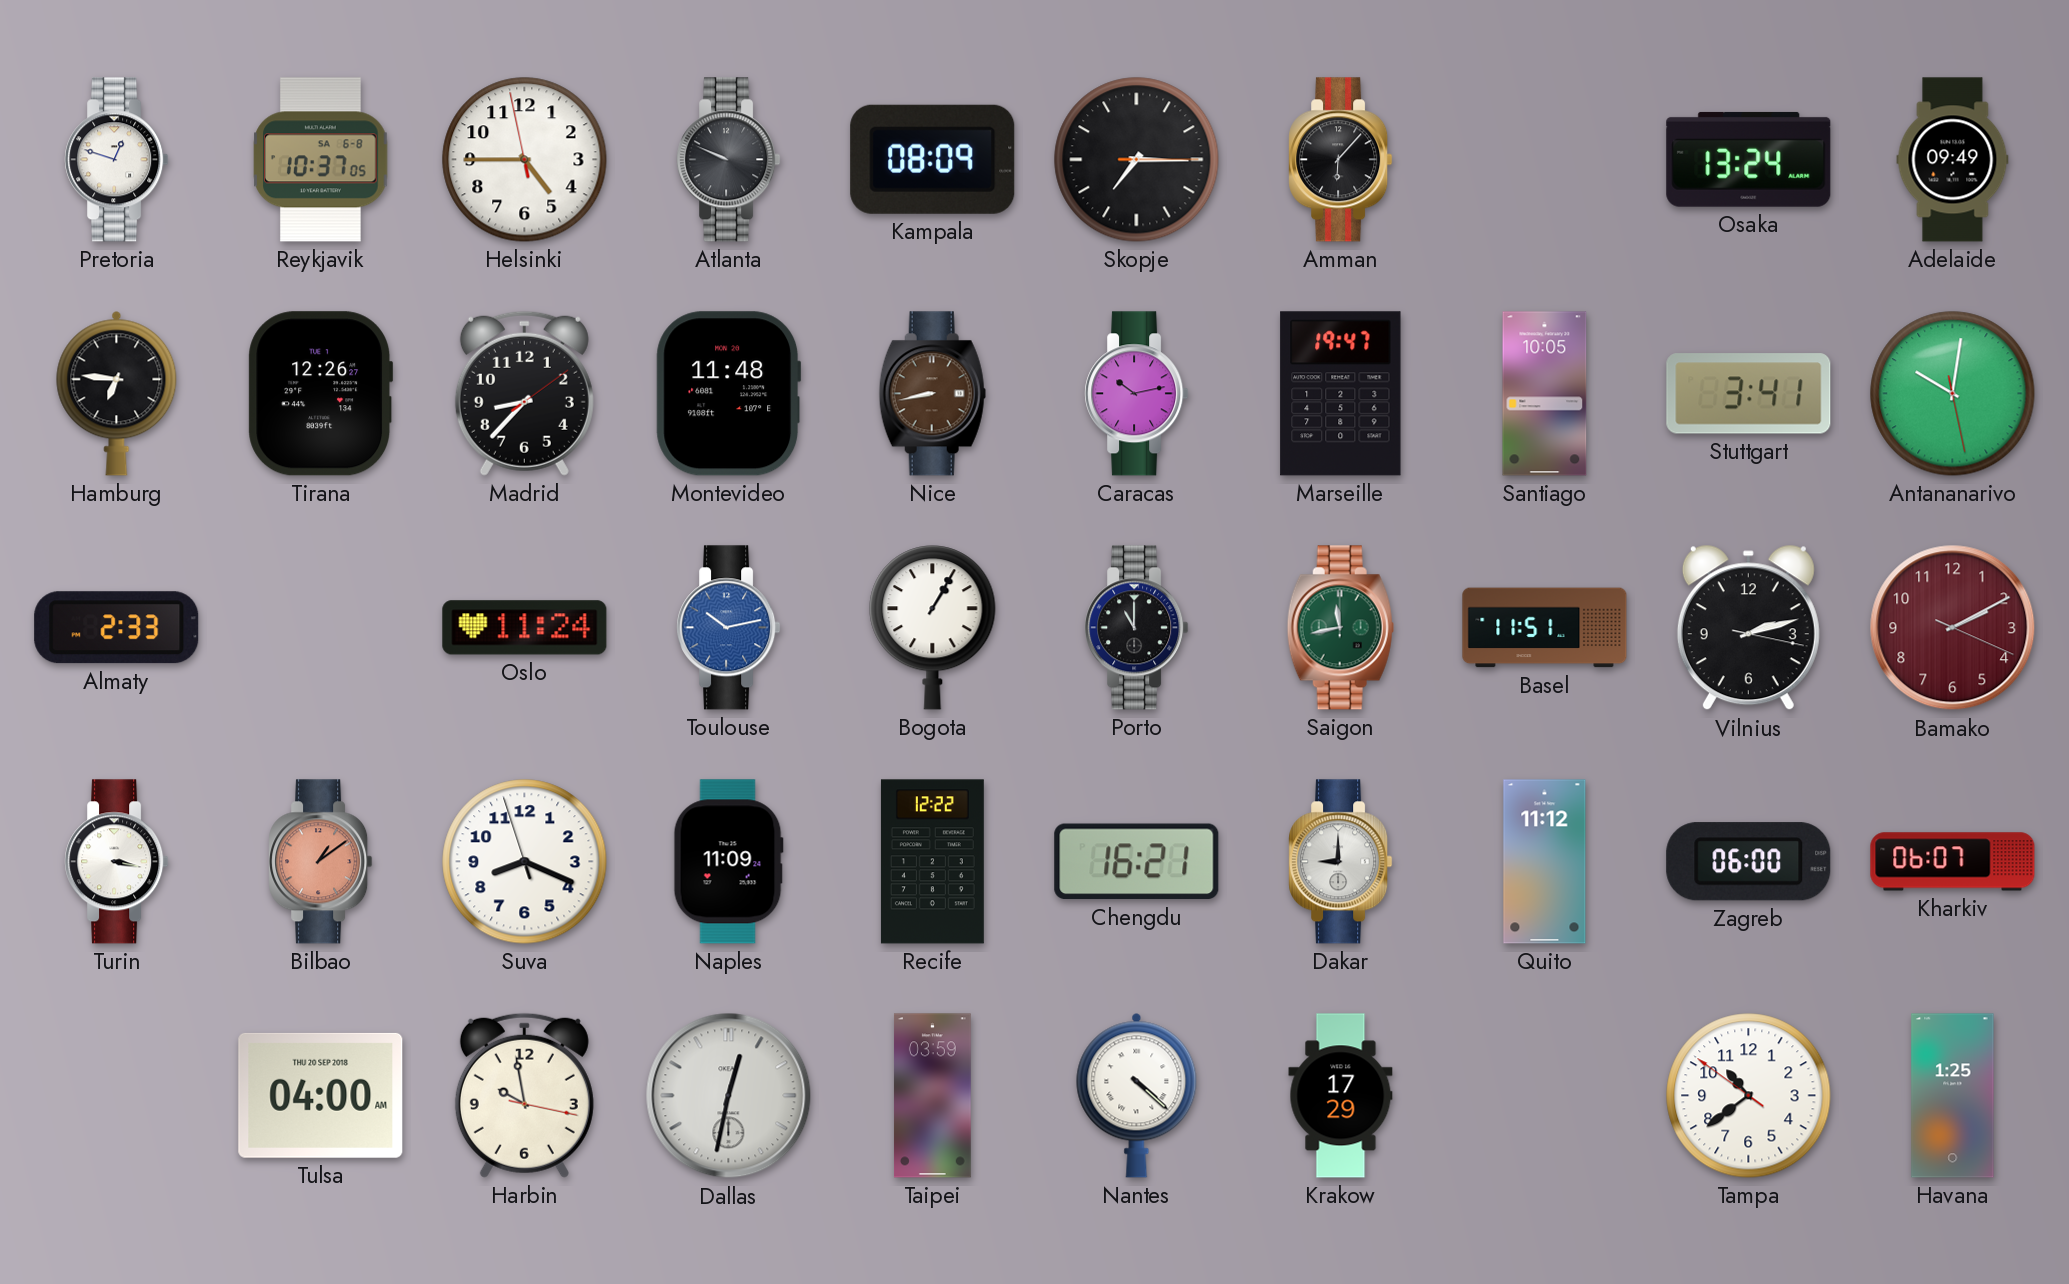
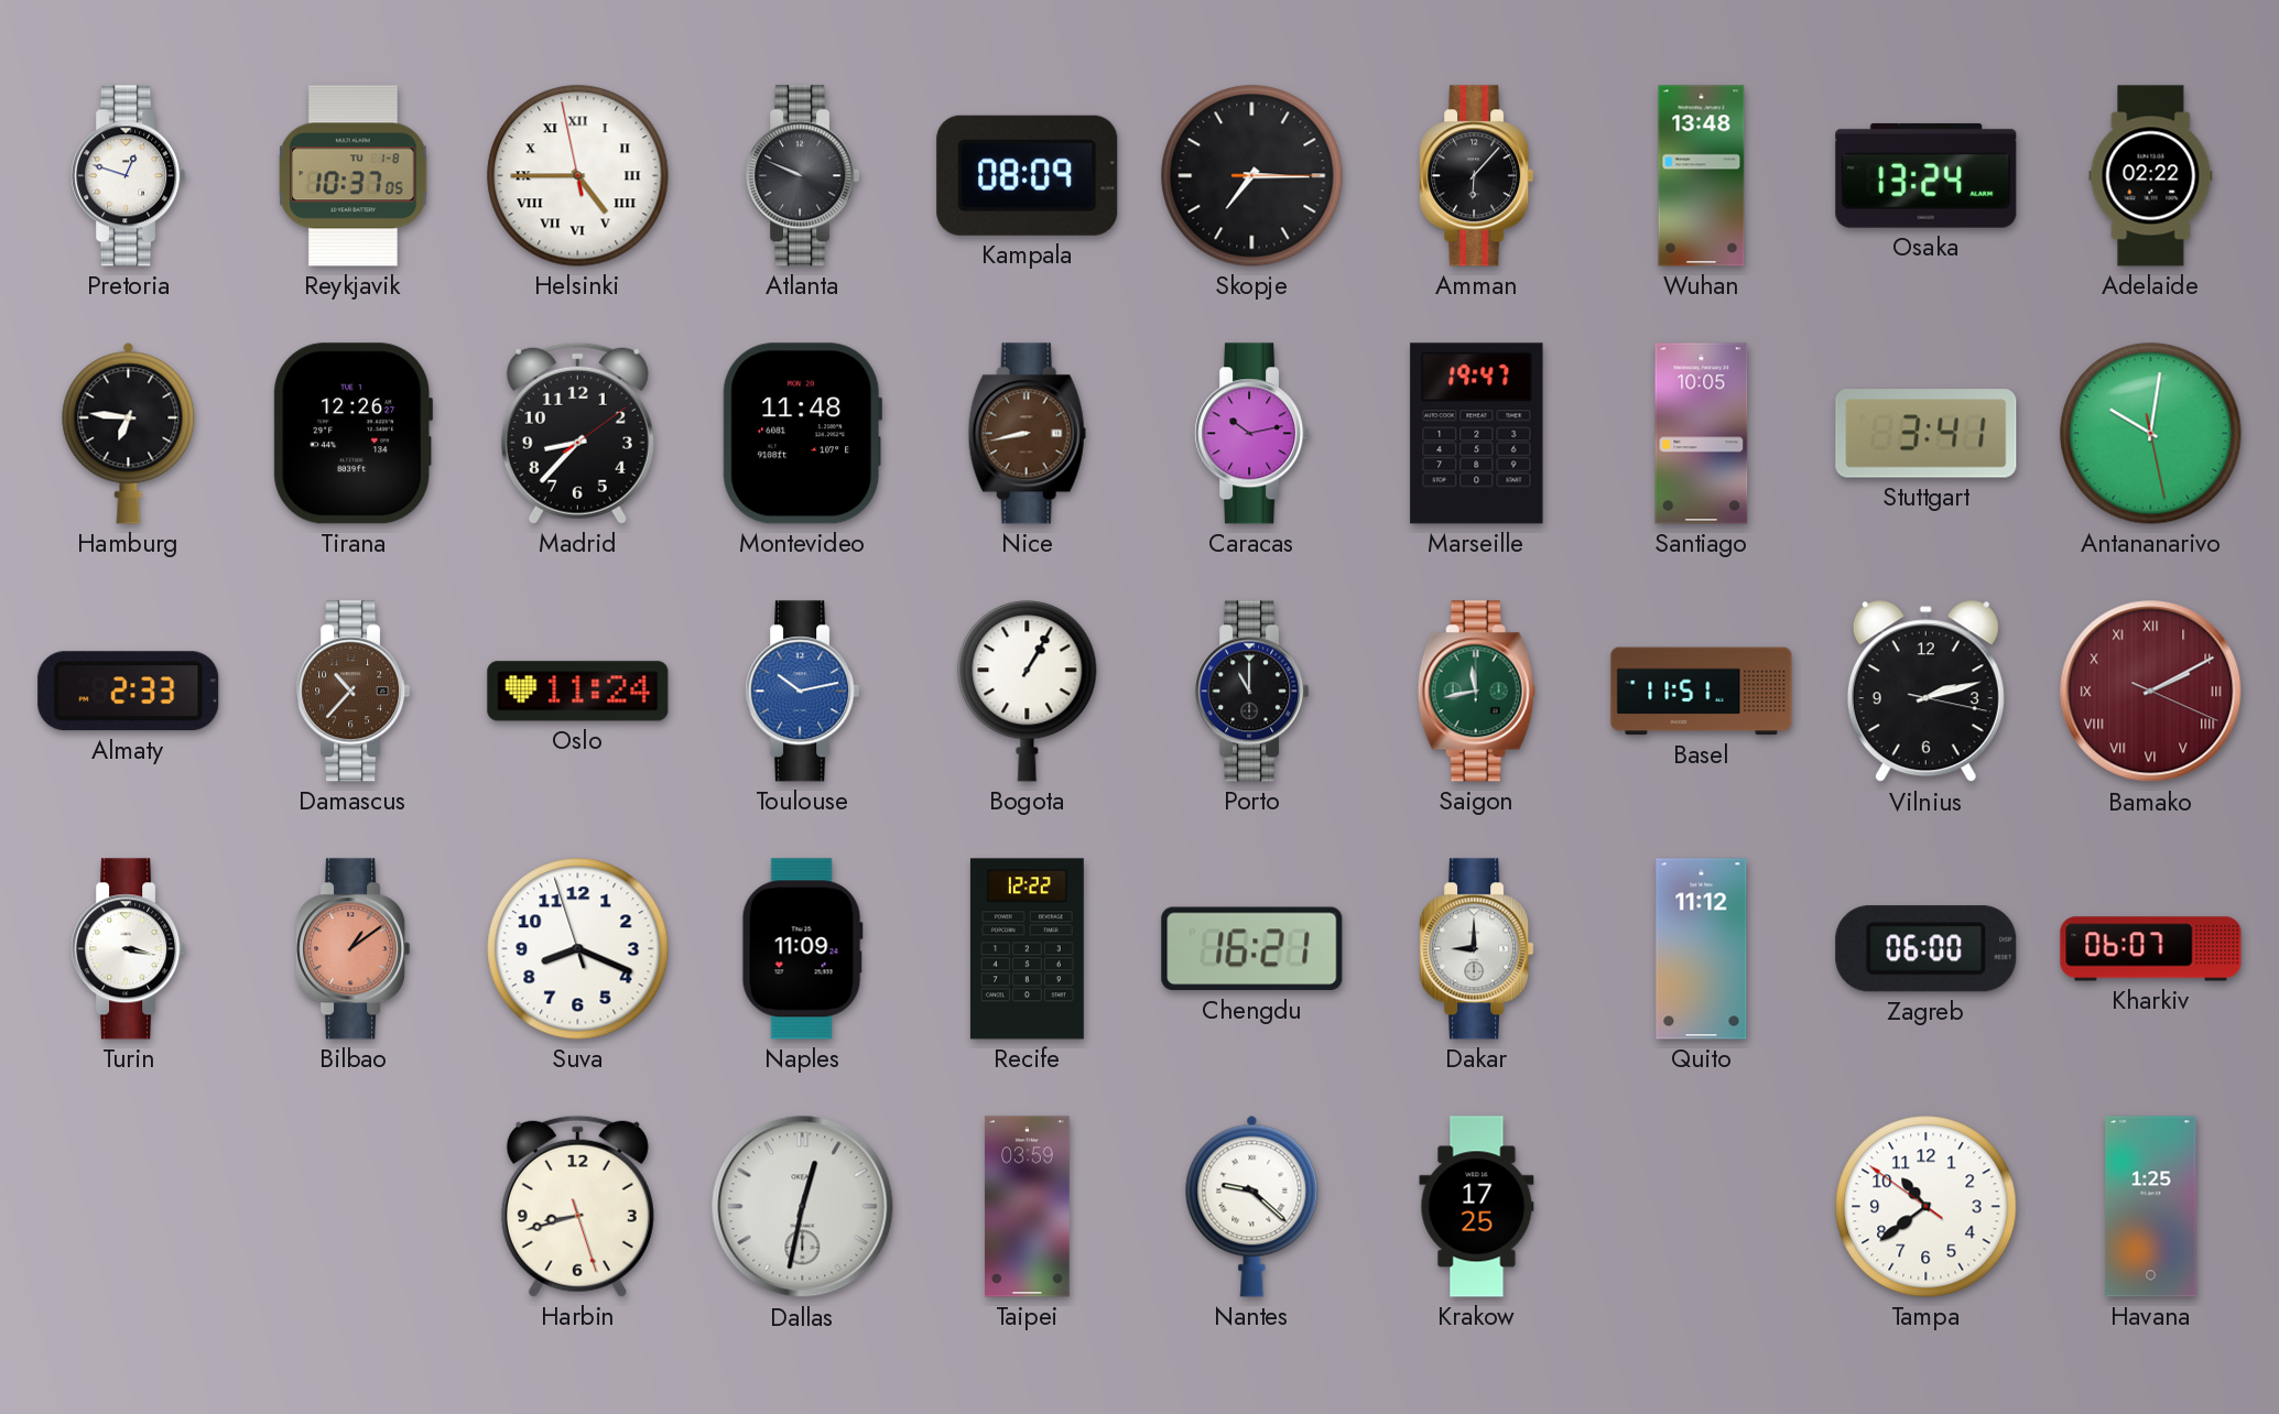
Reykjavik date: SA 6-8 -> TU 1-8
Helsinki numerals: Arabic -> Roman
Wuhan: none -> 13:48
Adelaide: 09:49 -> 02:22
Damascus: none -> 10:37
Bamako numerals: Arabic -> Roman
Tulsa: 04:00 -> none
Harbin: 9:58 -> 8:42
Nantes: 4:22 -> 9:22
Krakow: 17:29 -> 17:25
